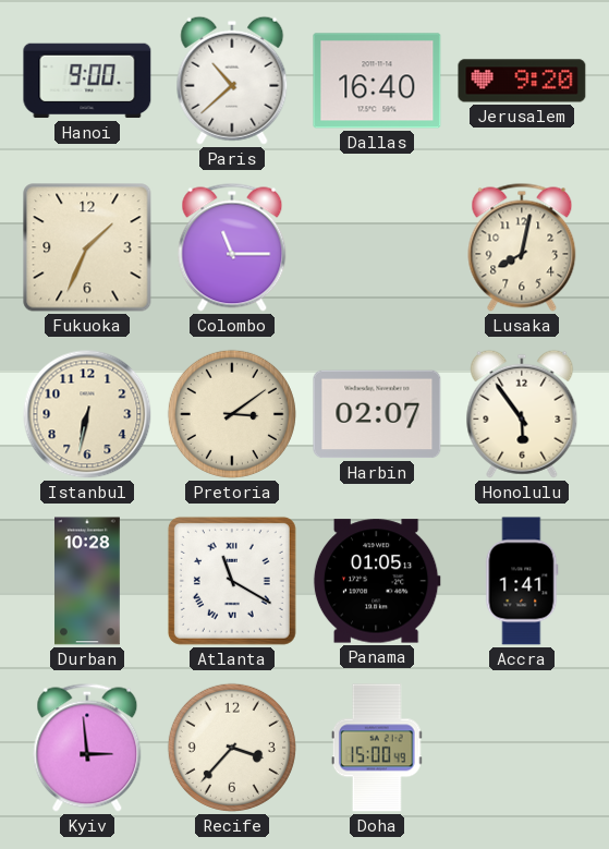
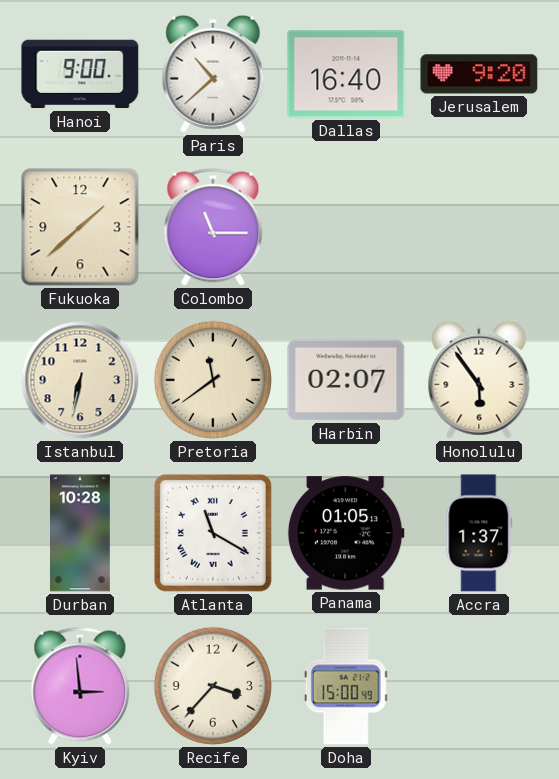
Fukuoka: 1:34 -> 1:38
Lusaka: 8:02 -> none
Pretoria: 3:09 -> 11:39
Accra: 1:41 -> 1:37
